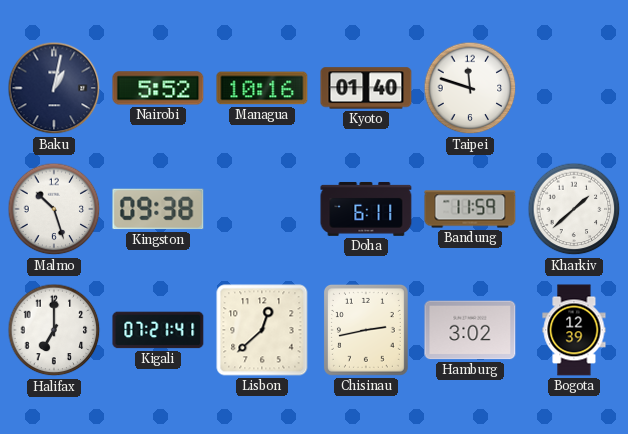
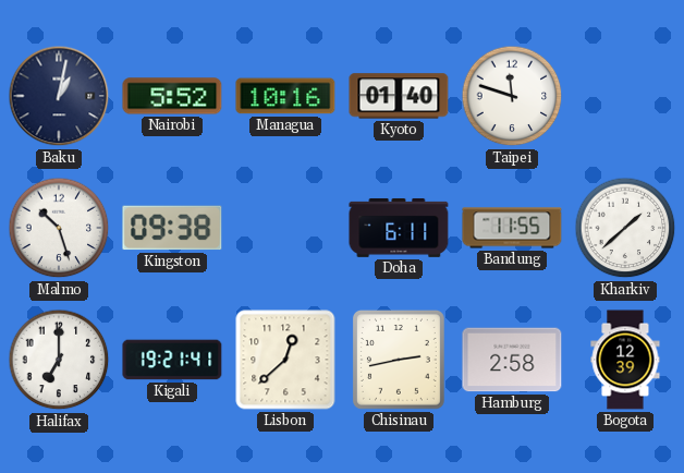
Bandung: 11:59 -> 11:55
Kigali: 07:21 -> 19:21
Hamburg: 3:02 -> 2:58
